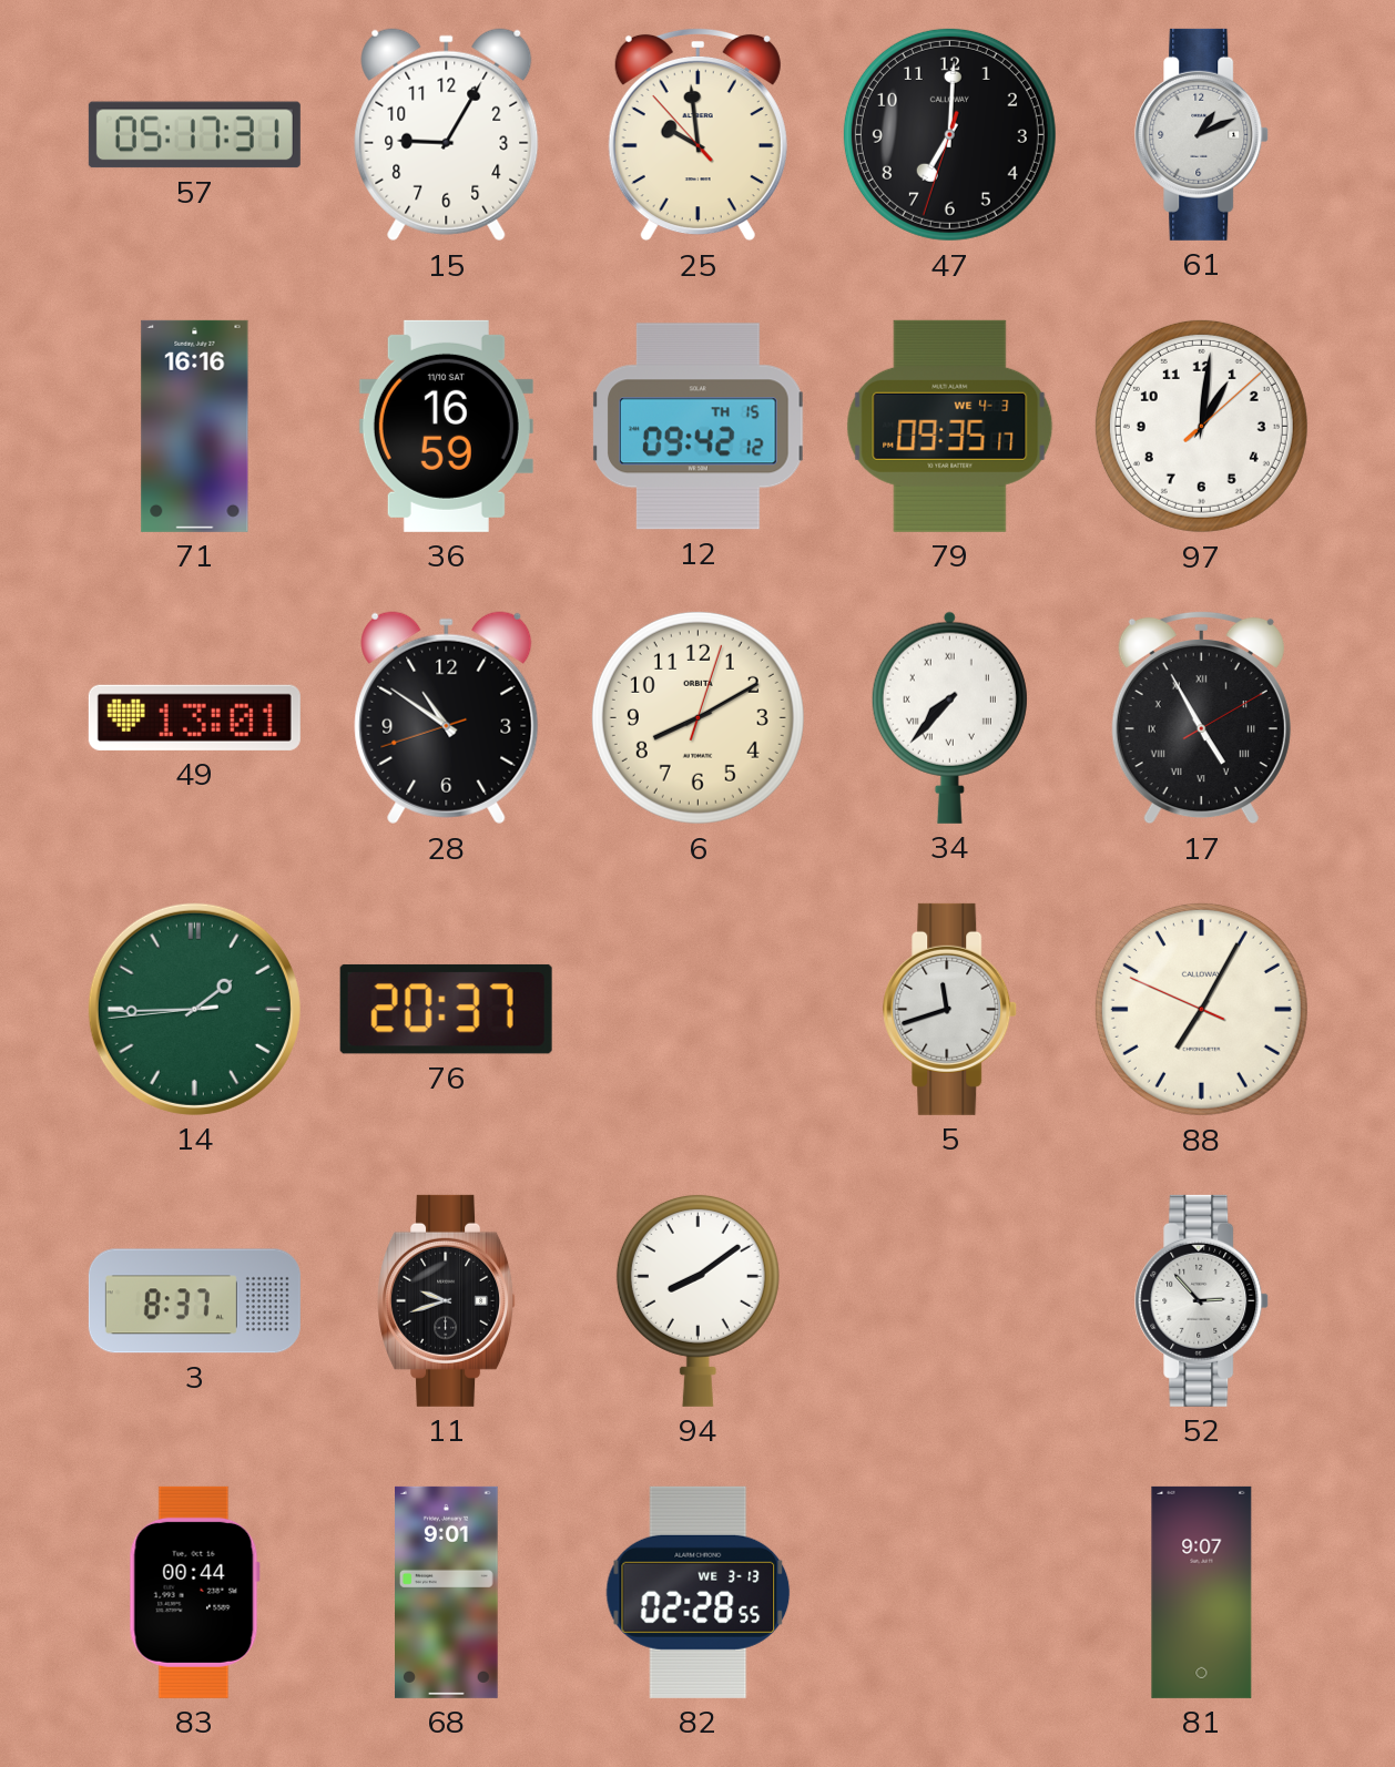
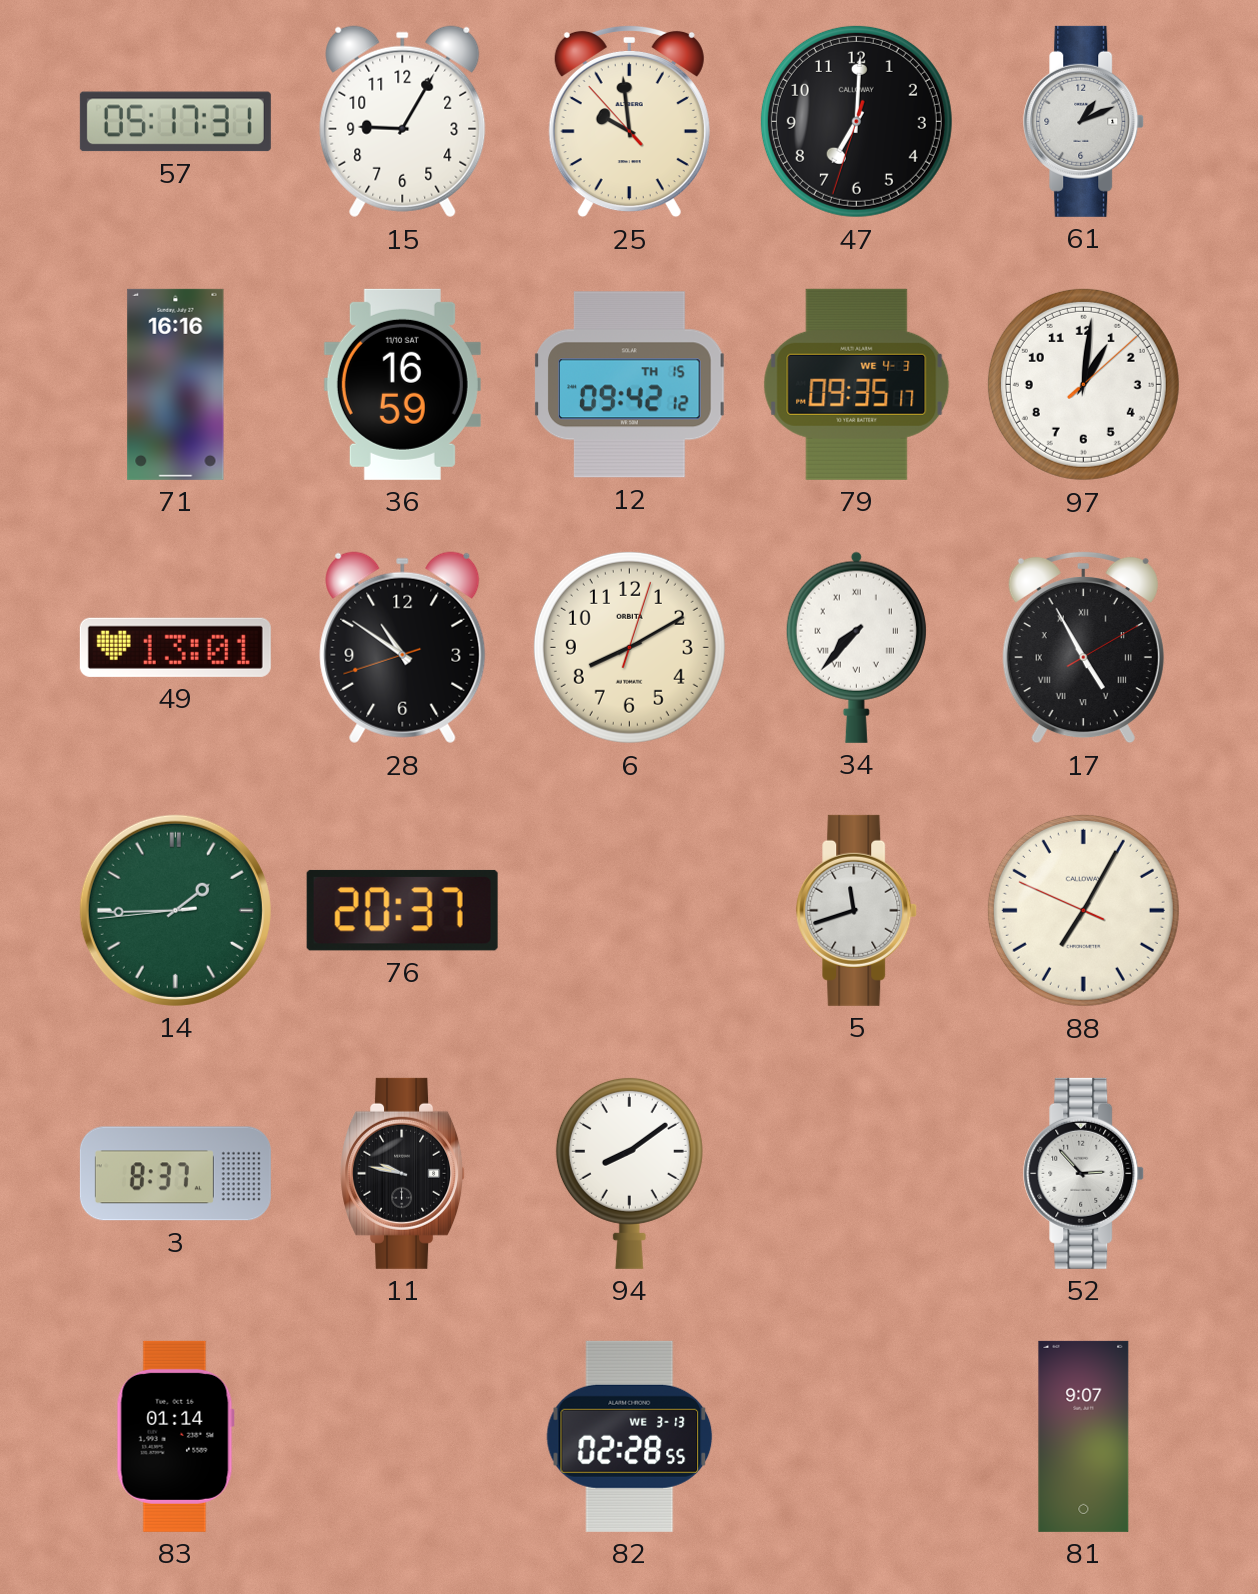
11: 9:42 -> 9:47
83: 00:44 -> 01:14
68: 9:01 -> none
